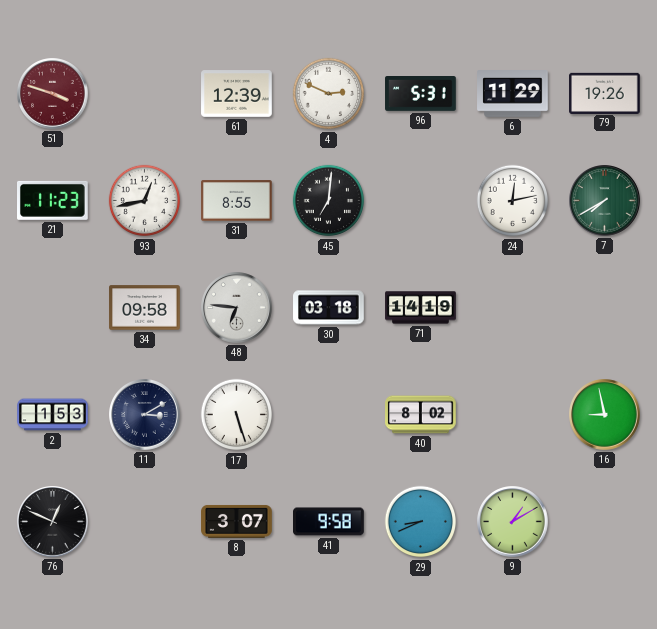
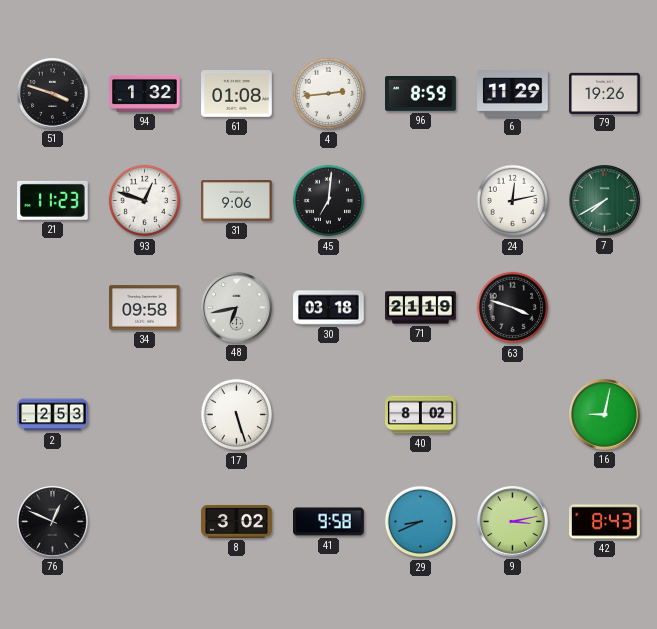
51 dial: burgundy -> black
94: none -> 1:32
61: 12:39 -> 01:08
4: 2:49 -> 2:44
96: 5:31 -> 8:59
93: 12:43 -> 12:48
31: 8:55 -> 9:06
48: 6:46 -> 6:43
71: 14:19 -> 21:19
63: none -> 3:48
2: 1:53 -> 2:53
11: 3:10 -> none
16: 8:58 -> 9:02
8: 3:07 -> 3:02
9: 1:10 -> 3:13
42: none -> 8:43
